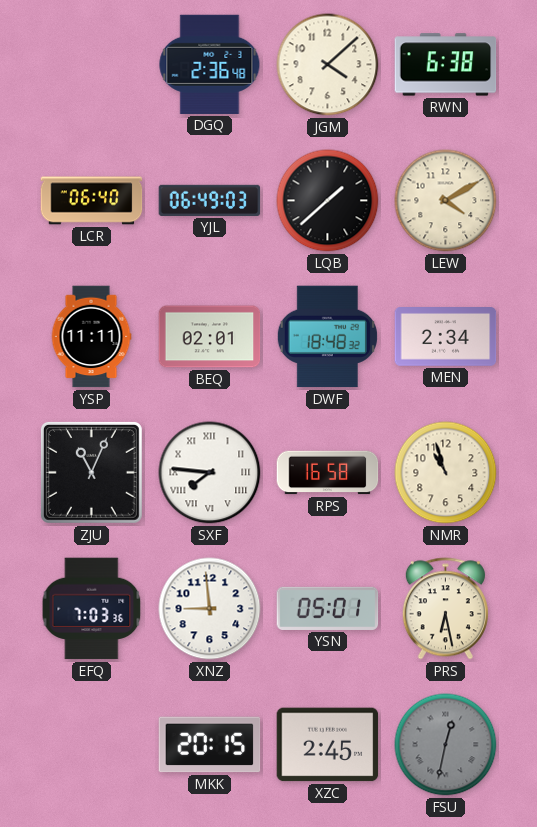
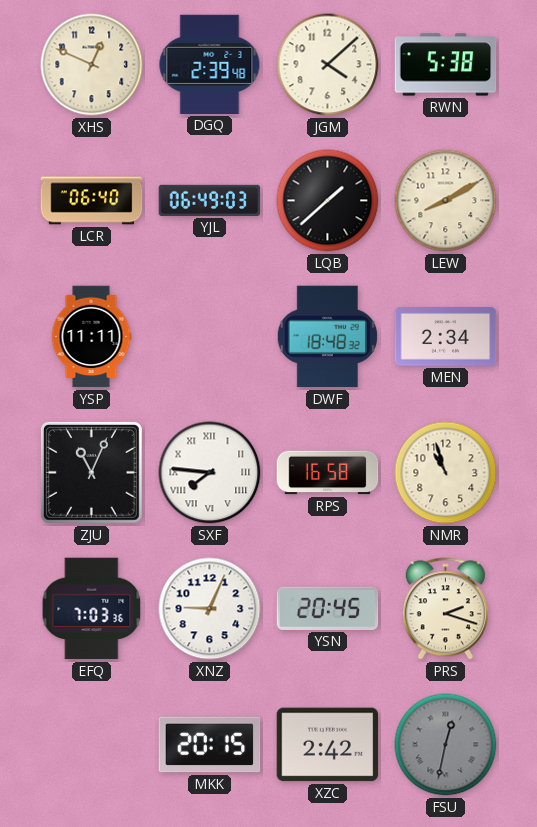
XHS: none -> 12:49
DGQ: 2:36 -> 2:39
RWN: 6:38 -> 5:38
LEW: 4:10 -> 8:10
BEQ: 02:01 -> none
XNZ: 8:59 -> 9:04
YSN: 05:01 -> 20:45
PRS: 6:28 -> 2:18
XZC: 2:45 -> 2:42
